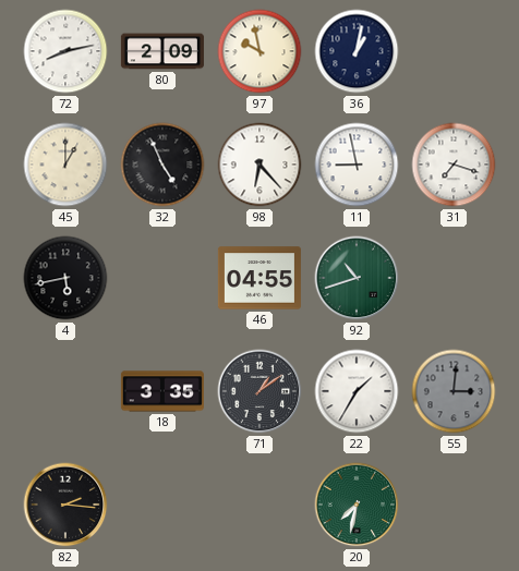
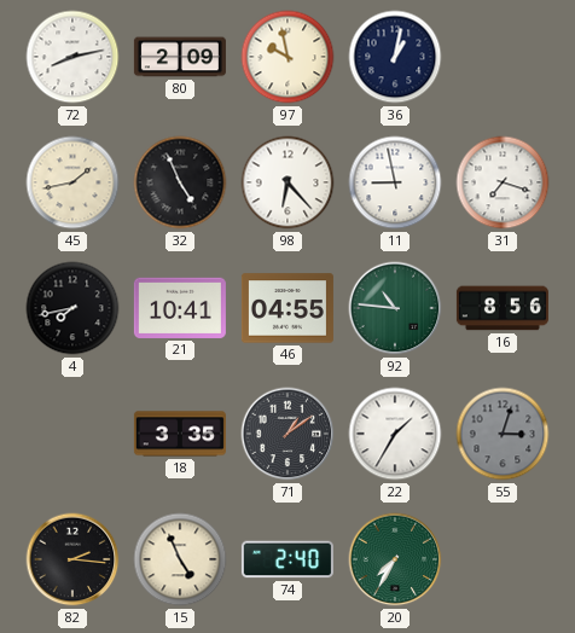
45: 1:00 -> 1:43
4: 5:43 -> 7:43
21: none -> 10:41
92: 10:42 -> 10:46
16: none -> 8:56
55: 3:01 -> 3:03
15: none -> 4:56
74: none -> 2:40
20: 7:32 -> 7:35
